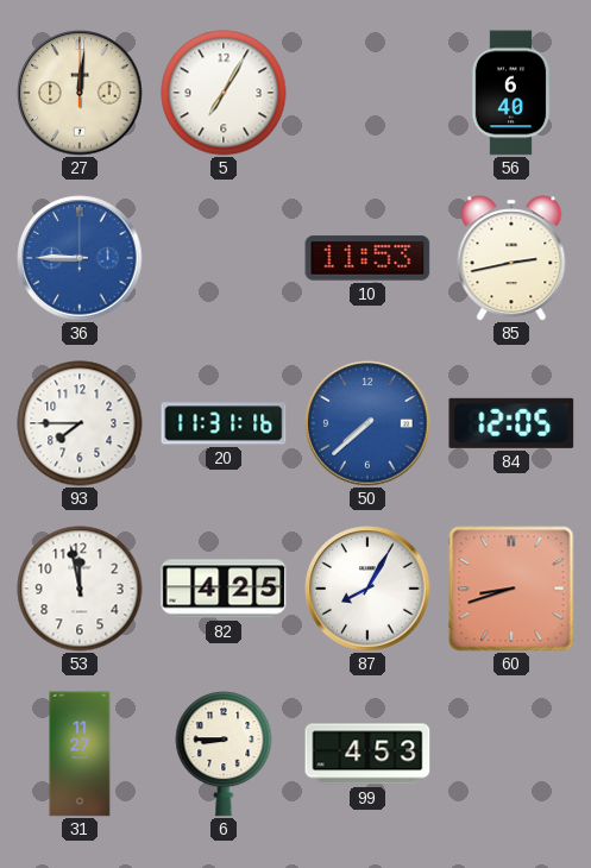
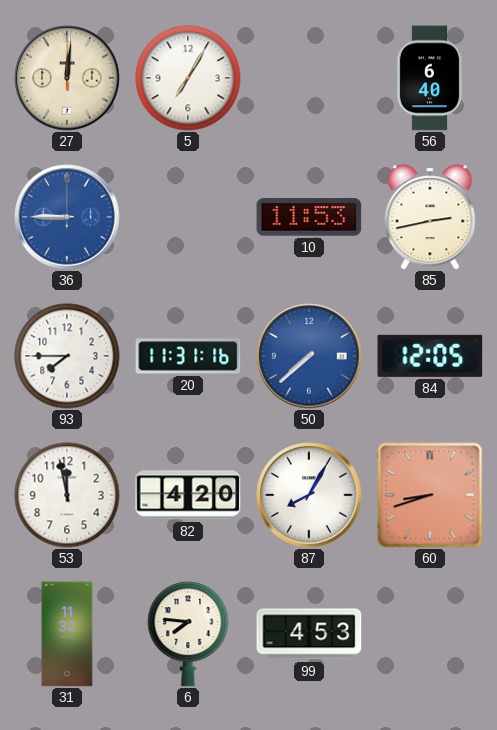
82: 4:25 -> 4:20
31: 11:27 -> 11:32
6: 8:45 -> 7:46
